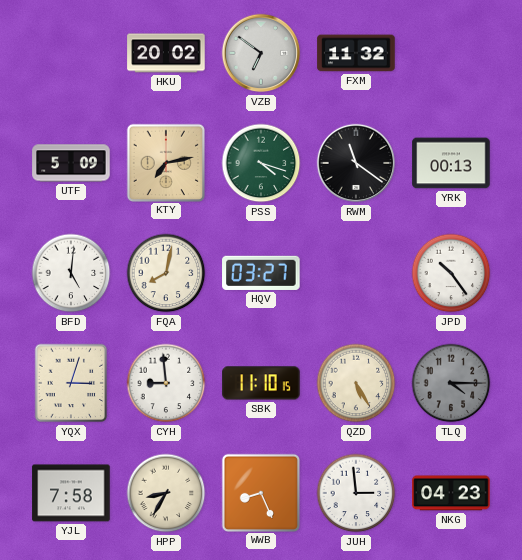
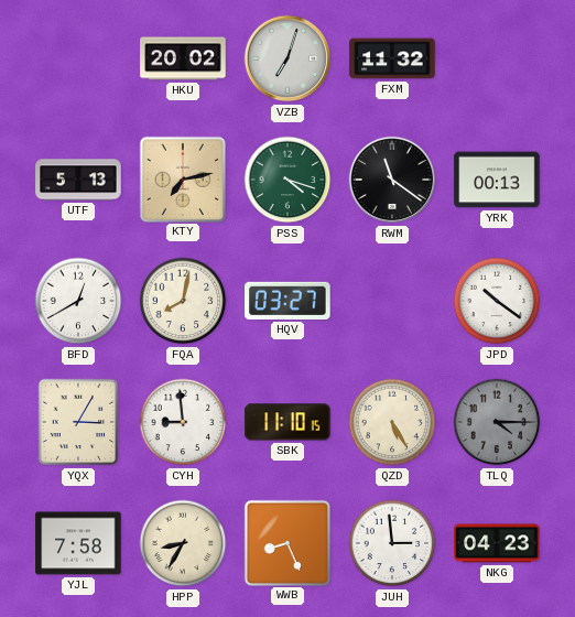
VZB: 6:51 -> 7:03
UTF: 5:09 -> 5:13
BFD: 5:01 -> 12:40
JPD: 10:24 -> 10:21
YQX: 3:03 -> 3:05
